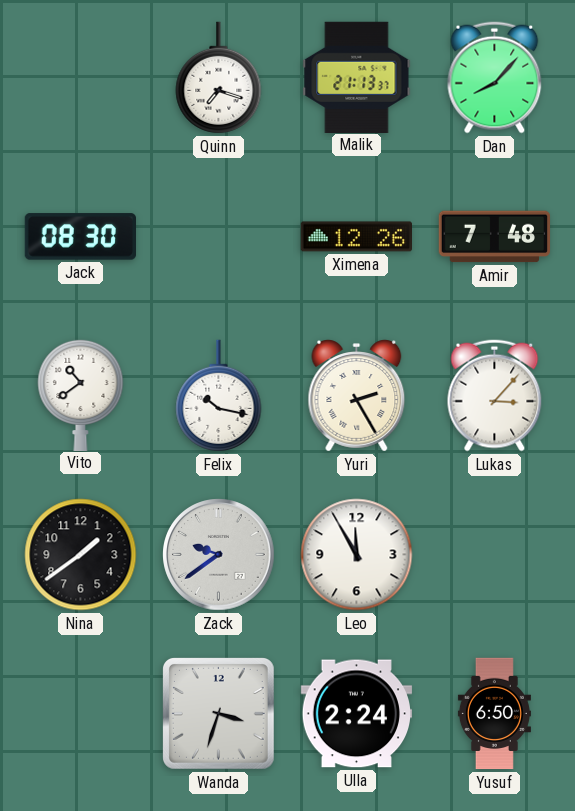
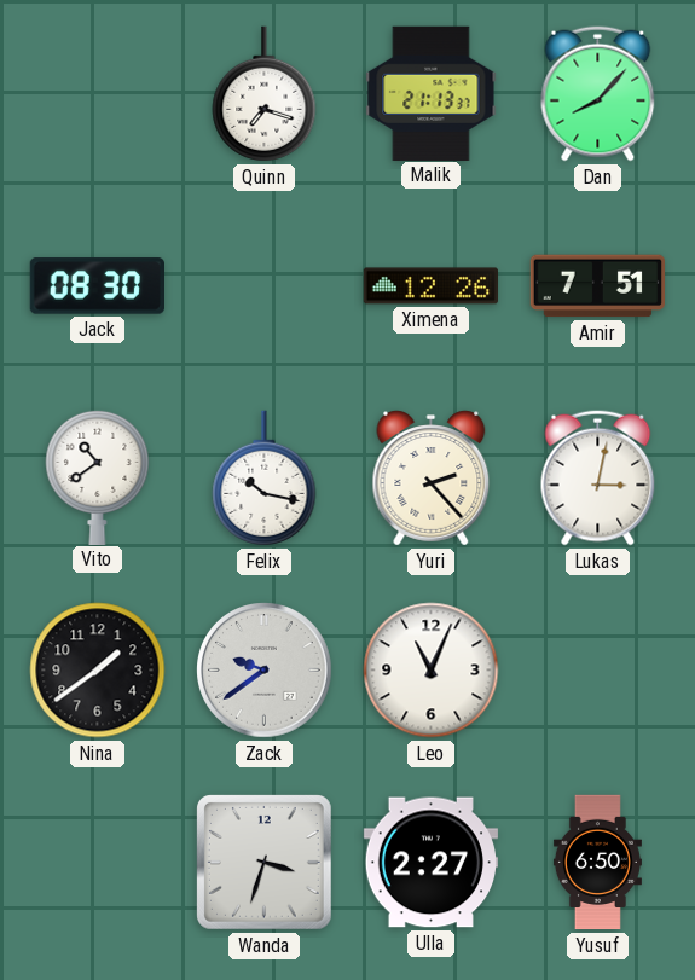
Amir: 7:48 -> 7:51
Yuri: 2:25 -> 2:23
Lukas: 3:07 -> 3:02
Leo: 11:55 -> 11:04
Ulla: 2:24 -> 2:27
